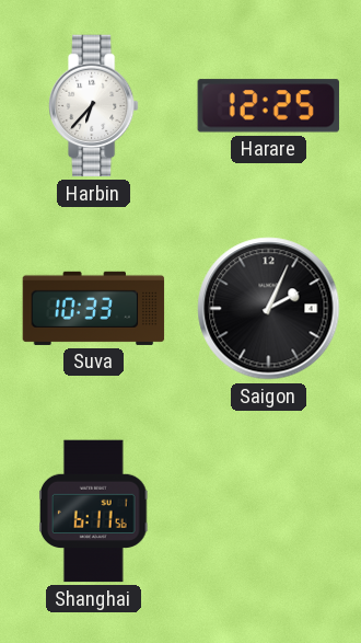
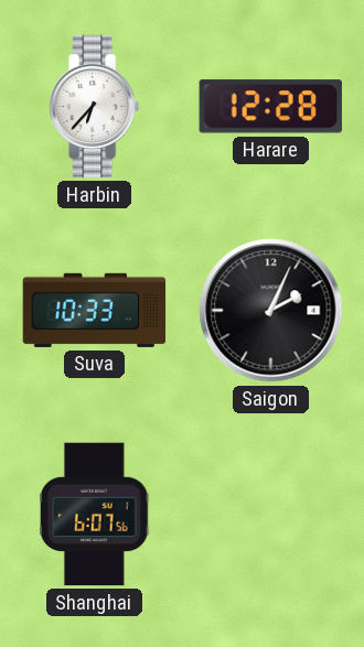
Harare: 12:25 -> 12:28
Shanghai: 6:11 -> 6:07
